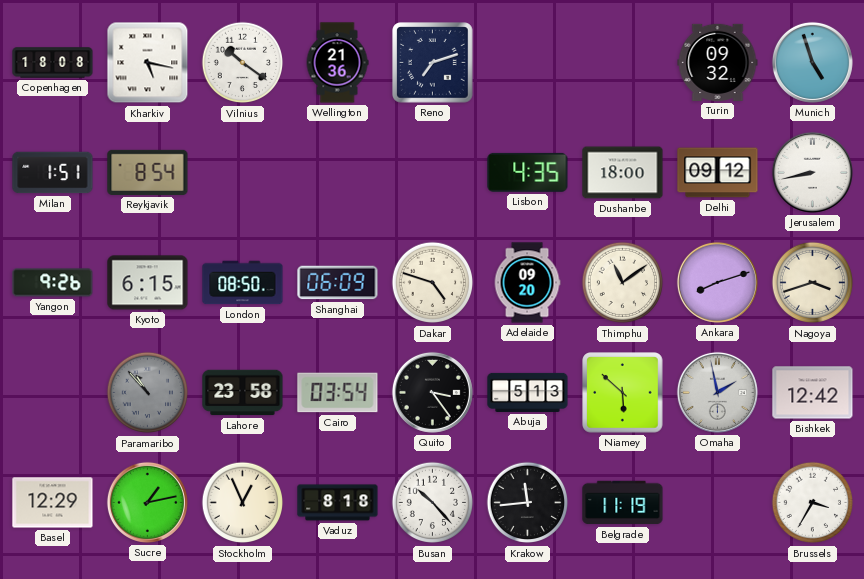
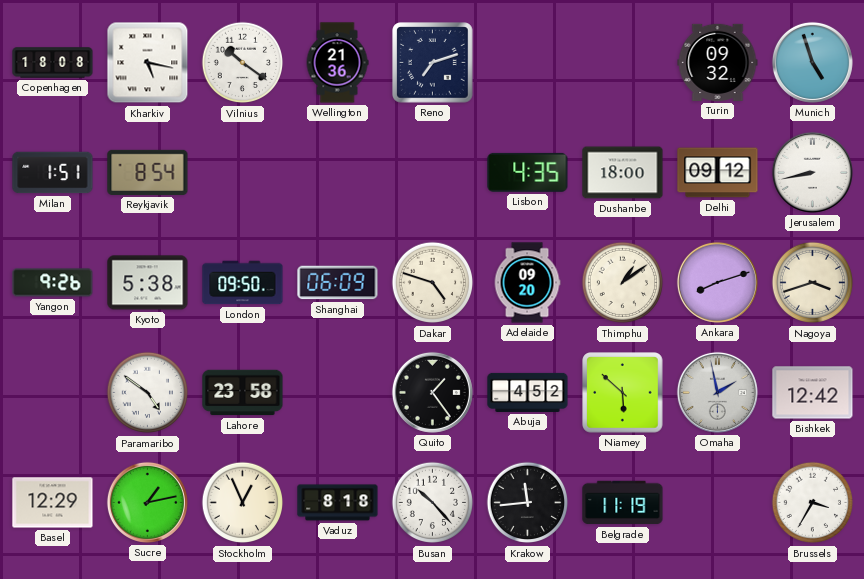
Kyoto: 6:15 -> 5:38
London: 08:50 -> 09:50
Thimphu: 11:09 -> 1:09
Paramaribo: 10:53 -> 4:51
Paramaribo dial: grey -> white
Cairo: 03:54 -> none
Quito: 3:24 -> 1:24
Abuja: 5:13 -> 4:52
